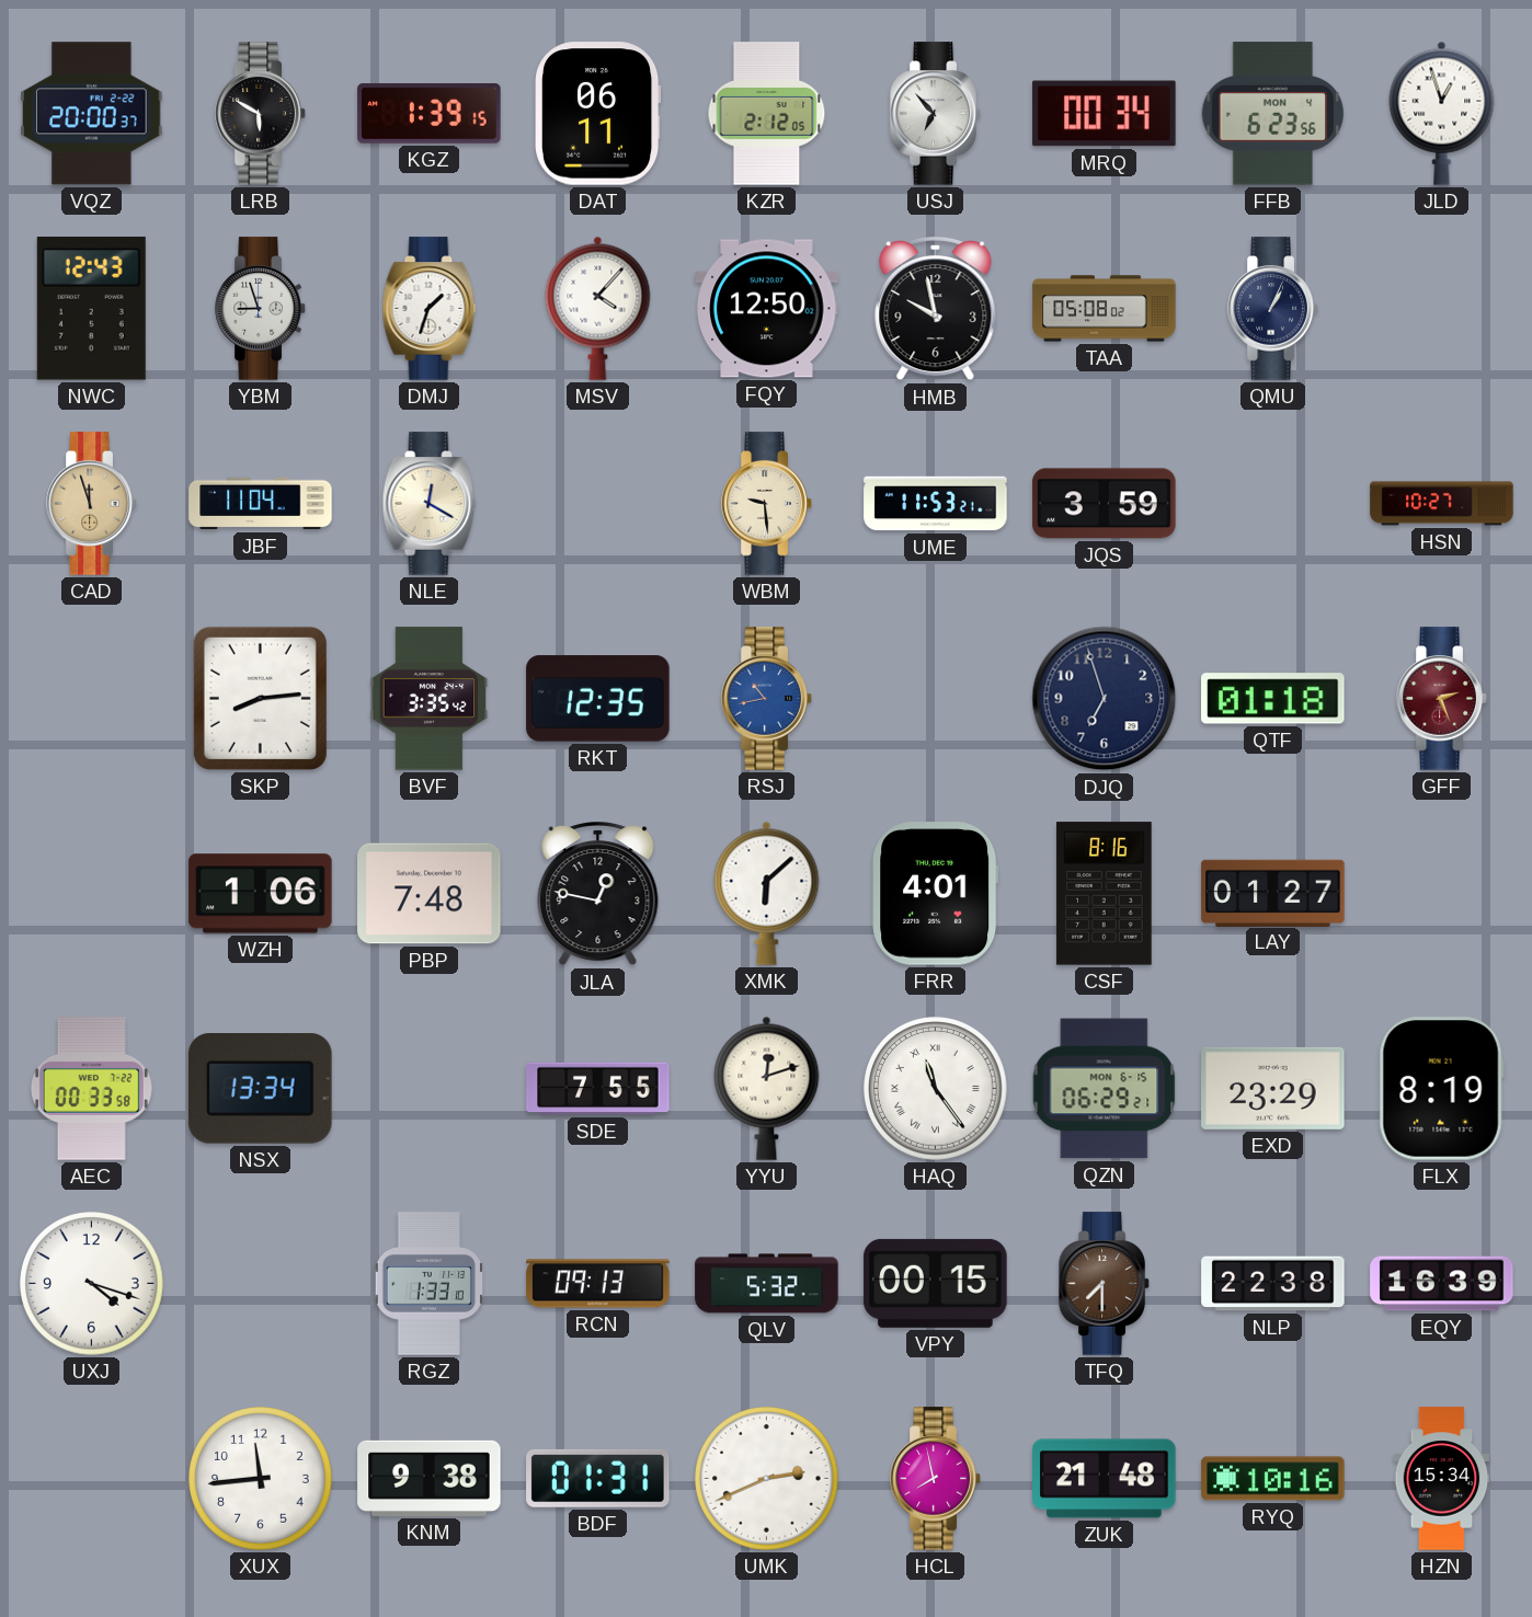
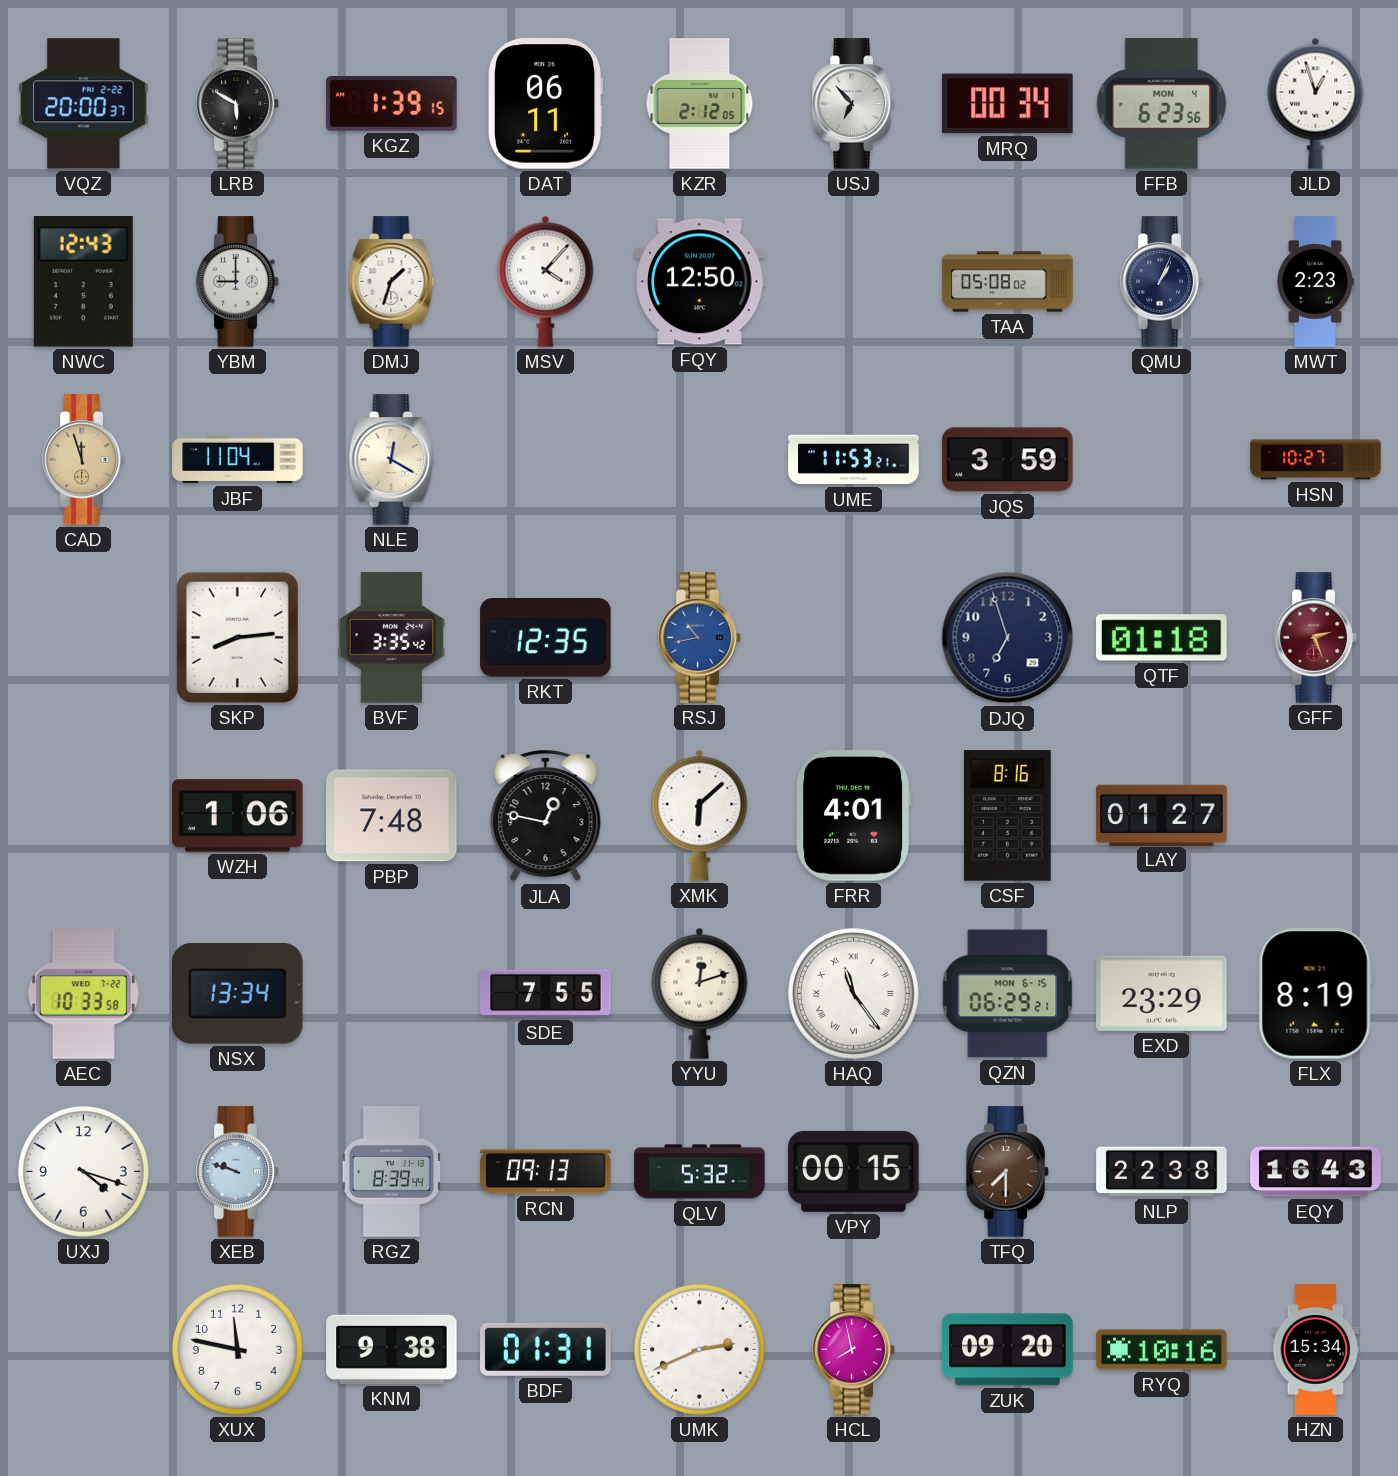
YBM: 8:57 -> 9:00
HMB: 9:58 -> none
MWT: none -> 2:23
WBM: 9:29 -> none
AEC: 00:33 -> 10:33
XEB: none -> 9:48
RGZ: 1:33 -> 8:39
EQY: 16:39 -> 16:43
XUX: 11:44 -> 11:47
ZUK: 21:48 -> 09:20
